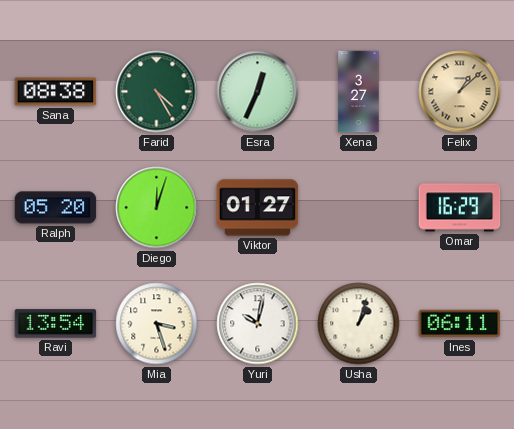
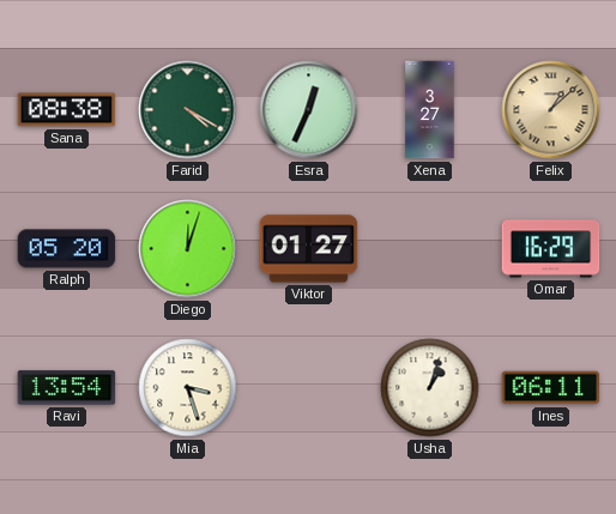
Farid: 4:25 -> 4:20
Yuri: 10:02 -> none
